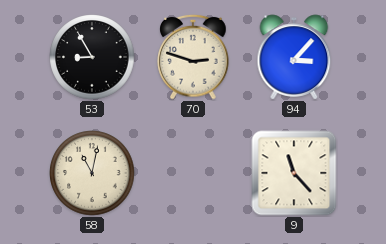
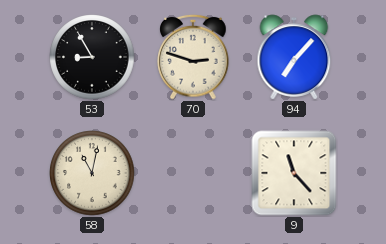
94: 3:07 -> 7:07
